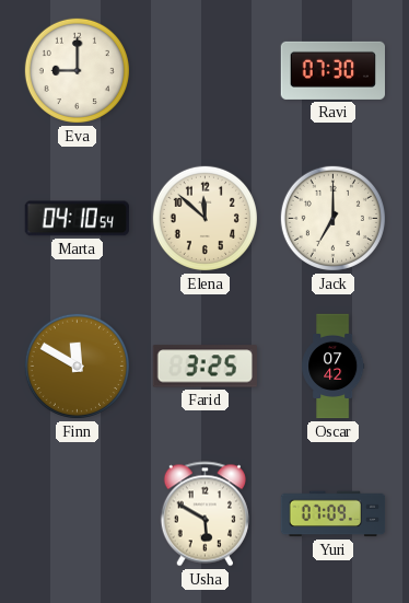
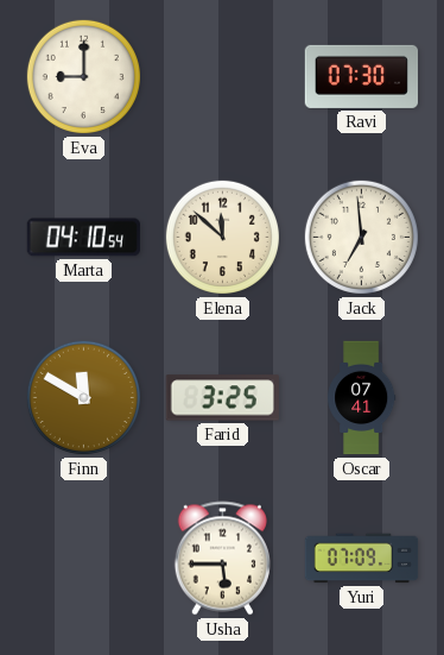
Jack: 7:00 -> 6:59
Oscar: 07:42 -> 07:41
Usha: 5:50 -> 5:45
